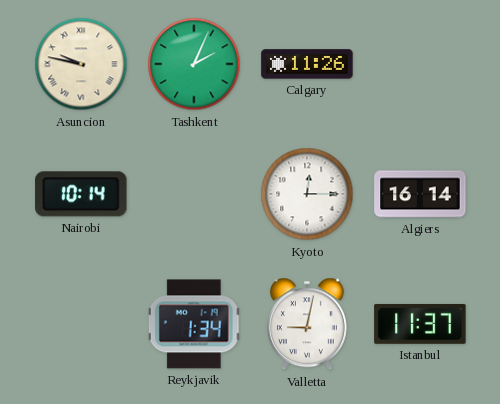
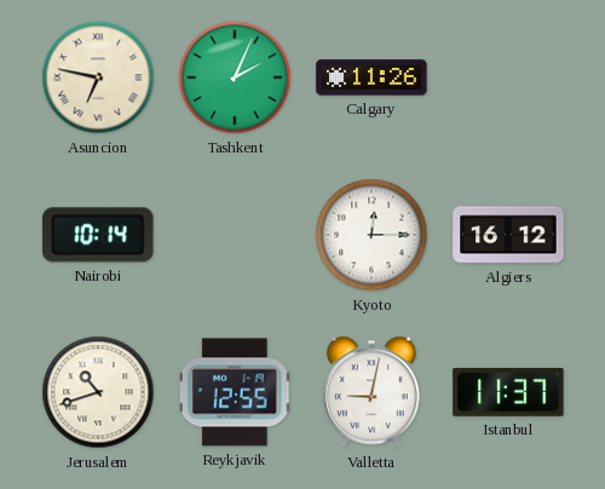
Asuncion: 9:47 -> 6:47
Algiers: 16:14 -> 16:12
Jerusalem: none -> 10:42
Reykjavik: 1:34 -> 12:55
